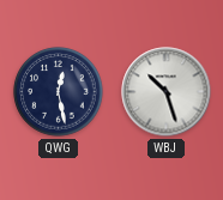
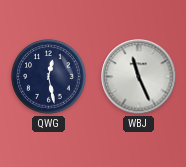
WBJ: 10:27 -> 11:26
